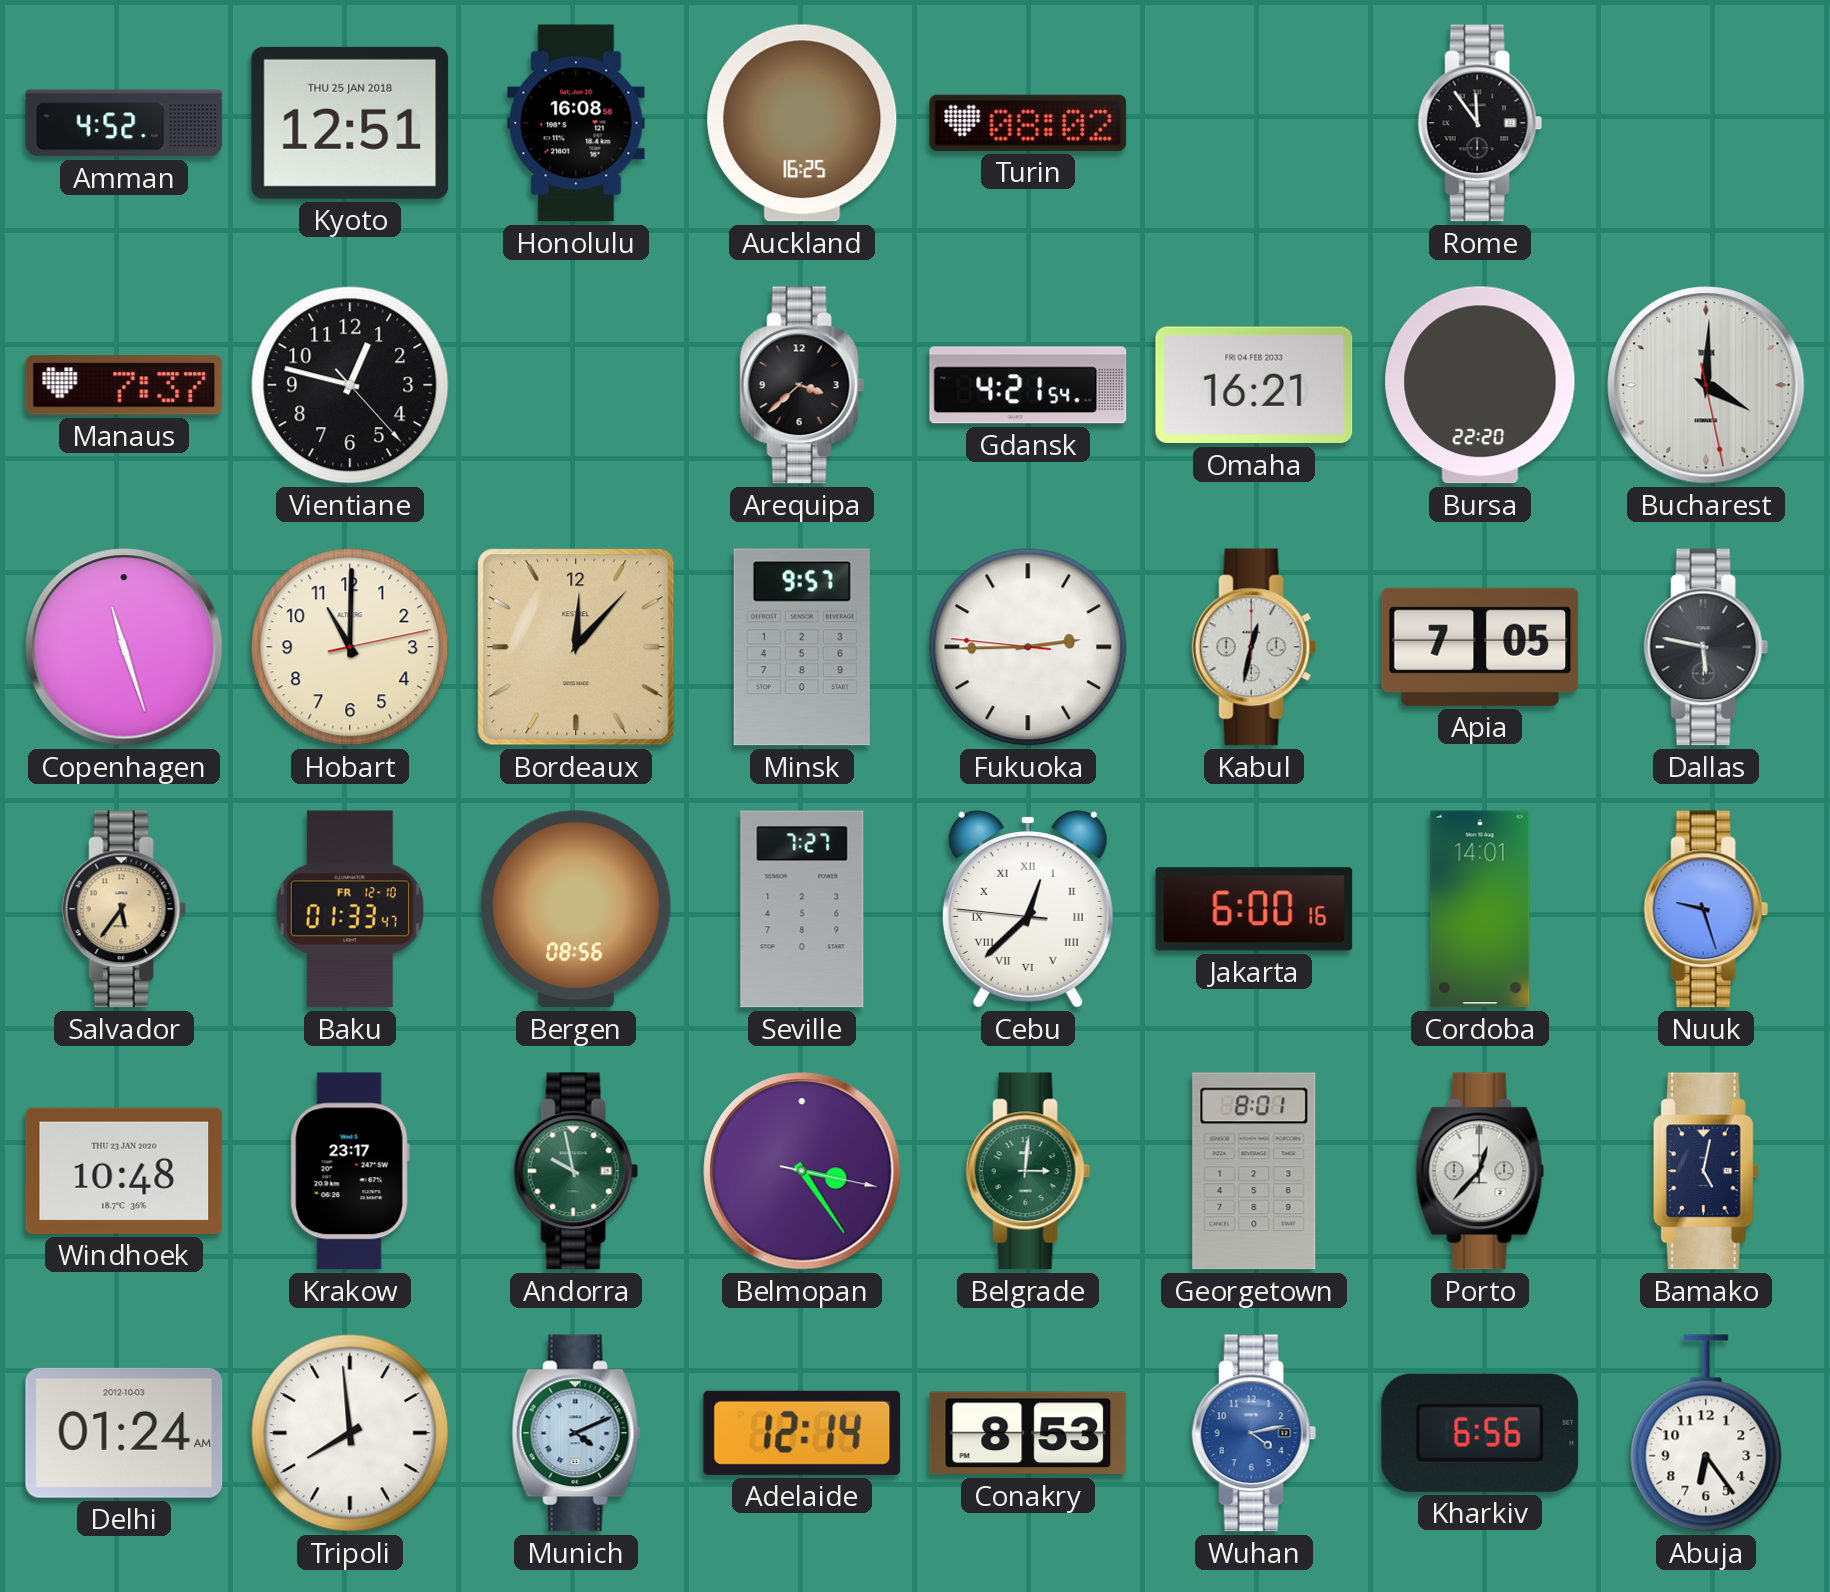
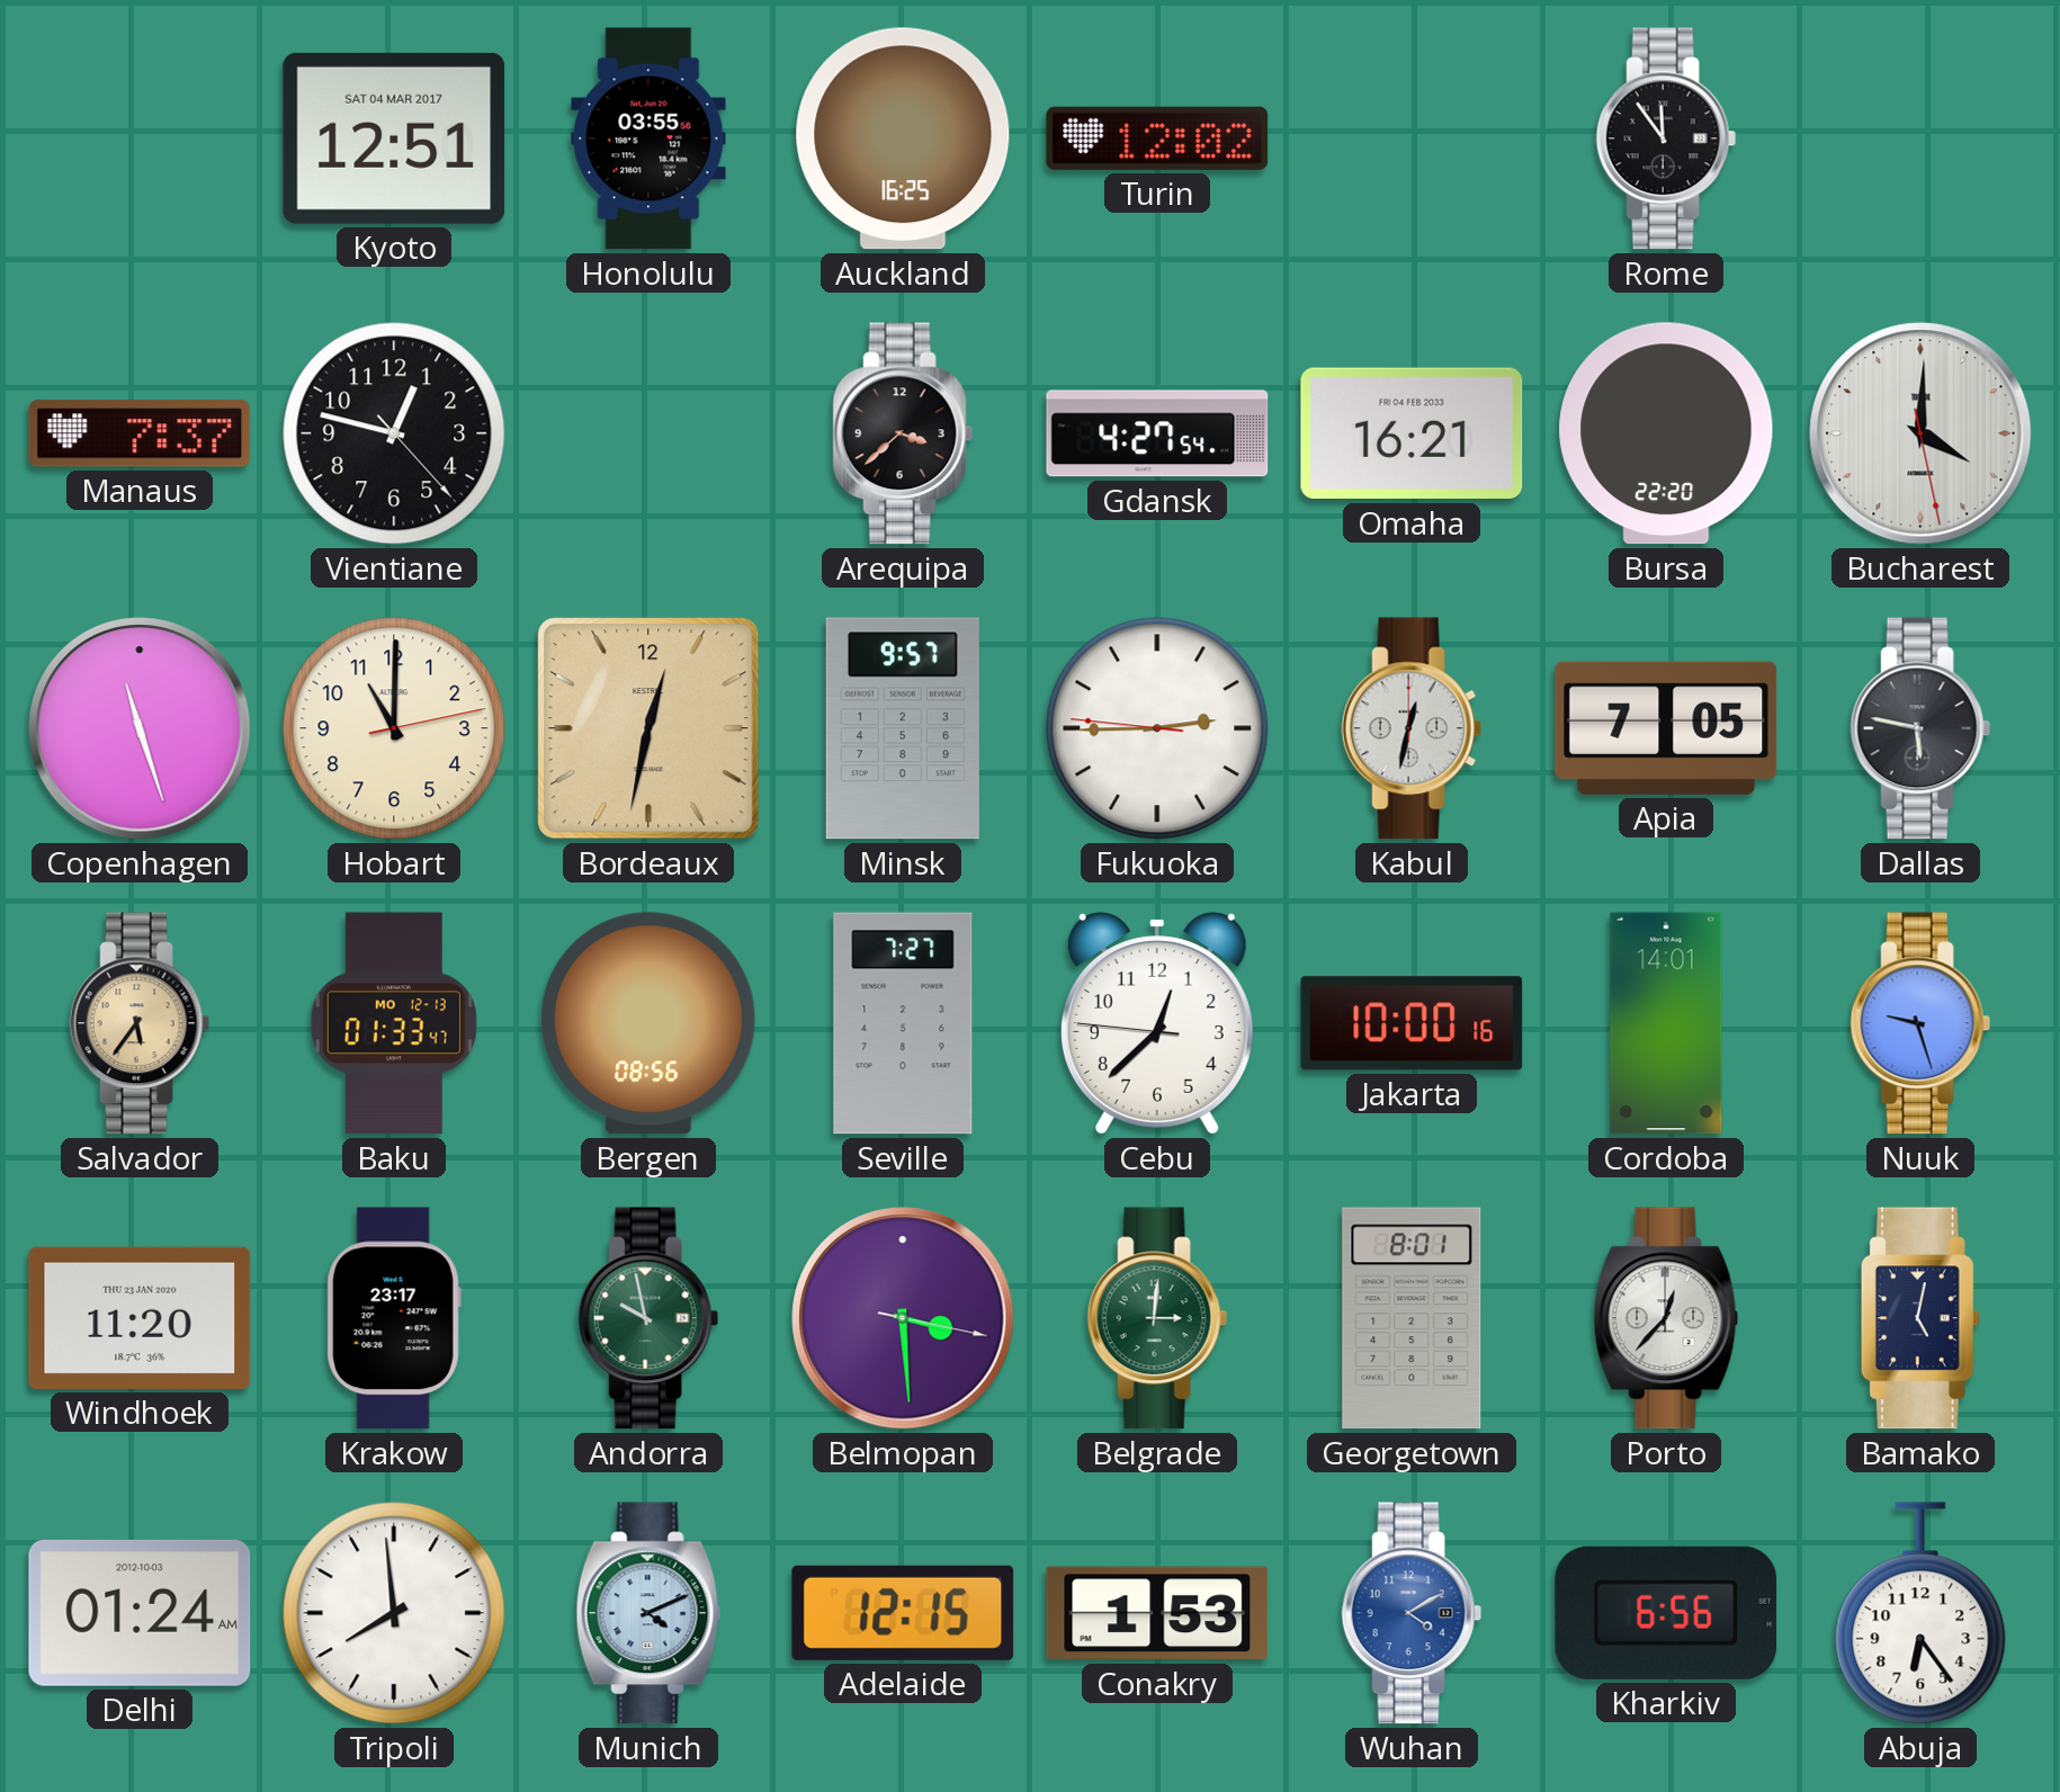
Amman: 4:52 -> none
Kyoto date: THU 25 JAN 2018 -> SAT 04 MAR 2017
Honolulu: 16:08 -> 03:55
Turin: 08:02 -> 12:02
Gdansk: 4:21 -> 4:27
Bordeaux: 12:07 -> 12:32
Baku date: FR 12-10 -> MO 12-13
Cebu numerals: Roman -> Arabic
Jakarta: 6:00 -> 10:00
Windhoek: 10:48 -> 11:20
Belmopan: 3:24 -> 3:29
Adelaide: 12:14 -> 12:15
Conakry: 8:53 -> 1:53
Wuhan: 4:13 -> 4:10
